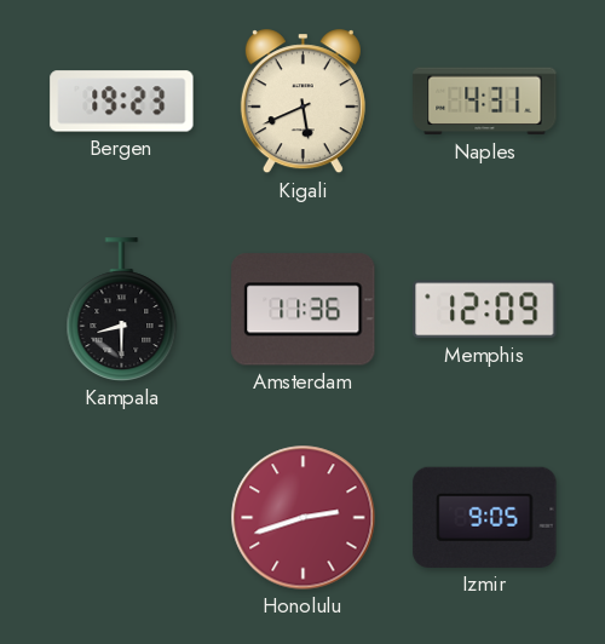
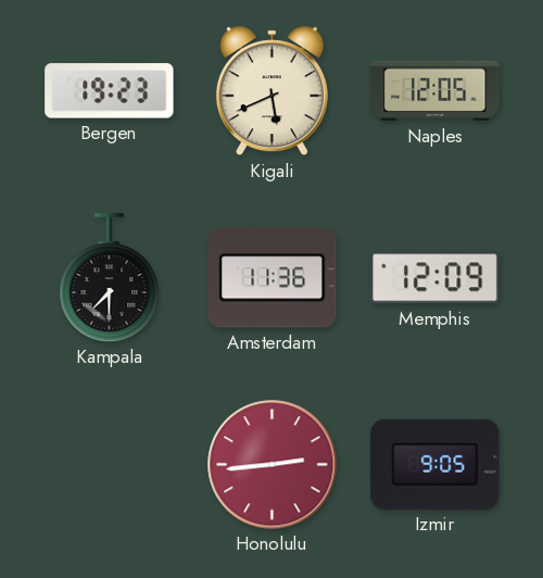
Naples: 4:31 -> 12:05
Kampala: 8:30 -> 7:30
Honolulu: 2:42 -> 2:44
